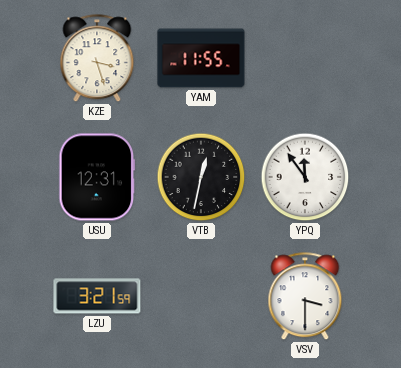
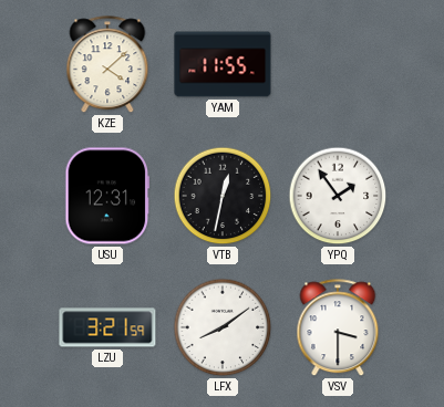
KZE: 3:27 -> 4:08
YPQ: 11:54 -> 1:54
LFX: none -> 8:09
